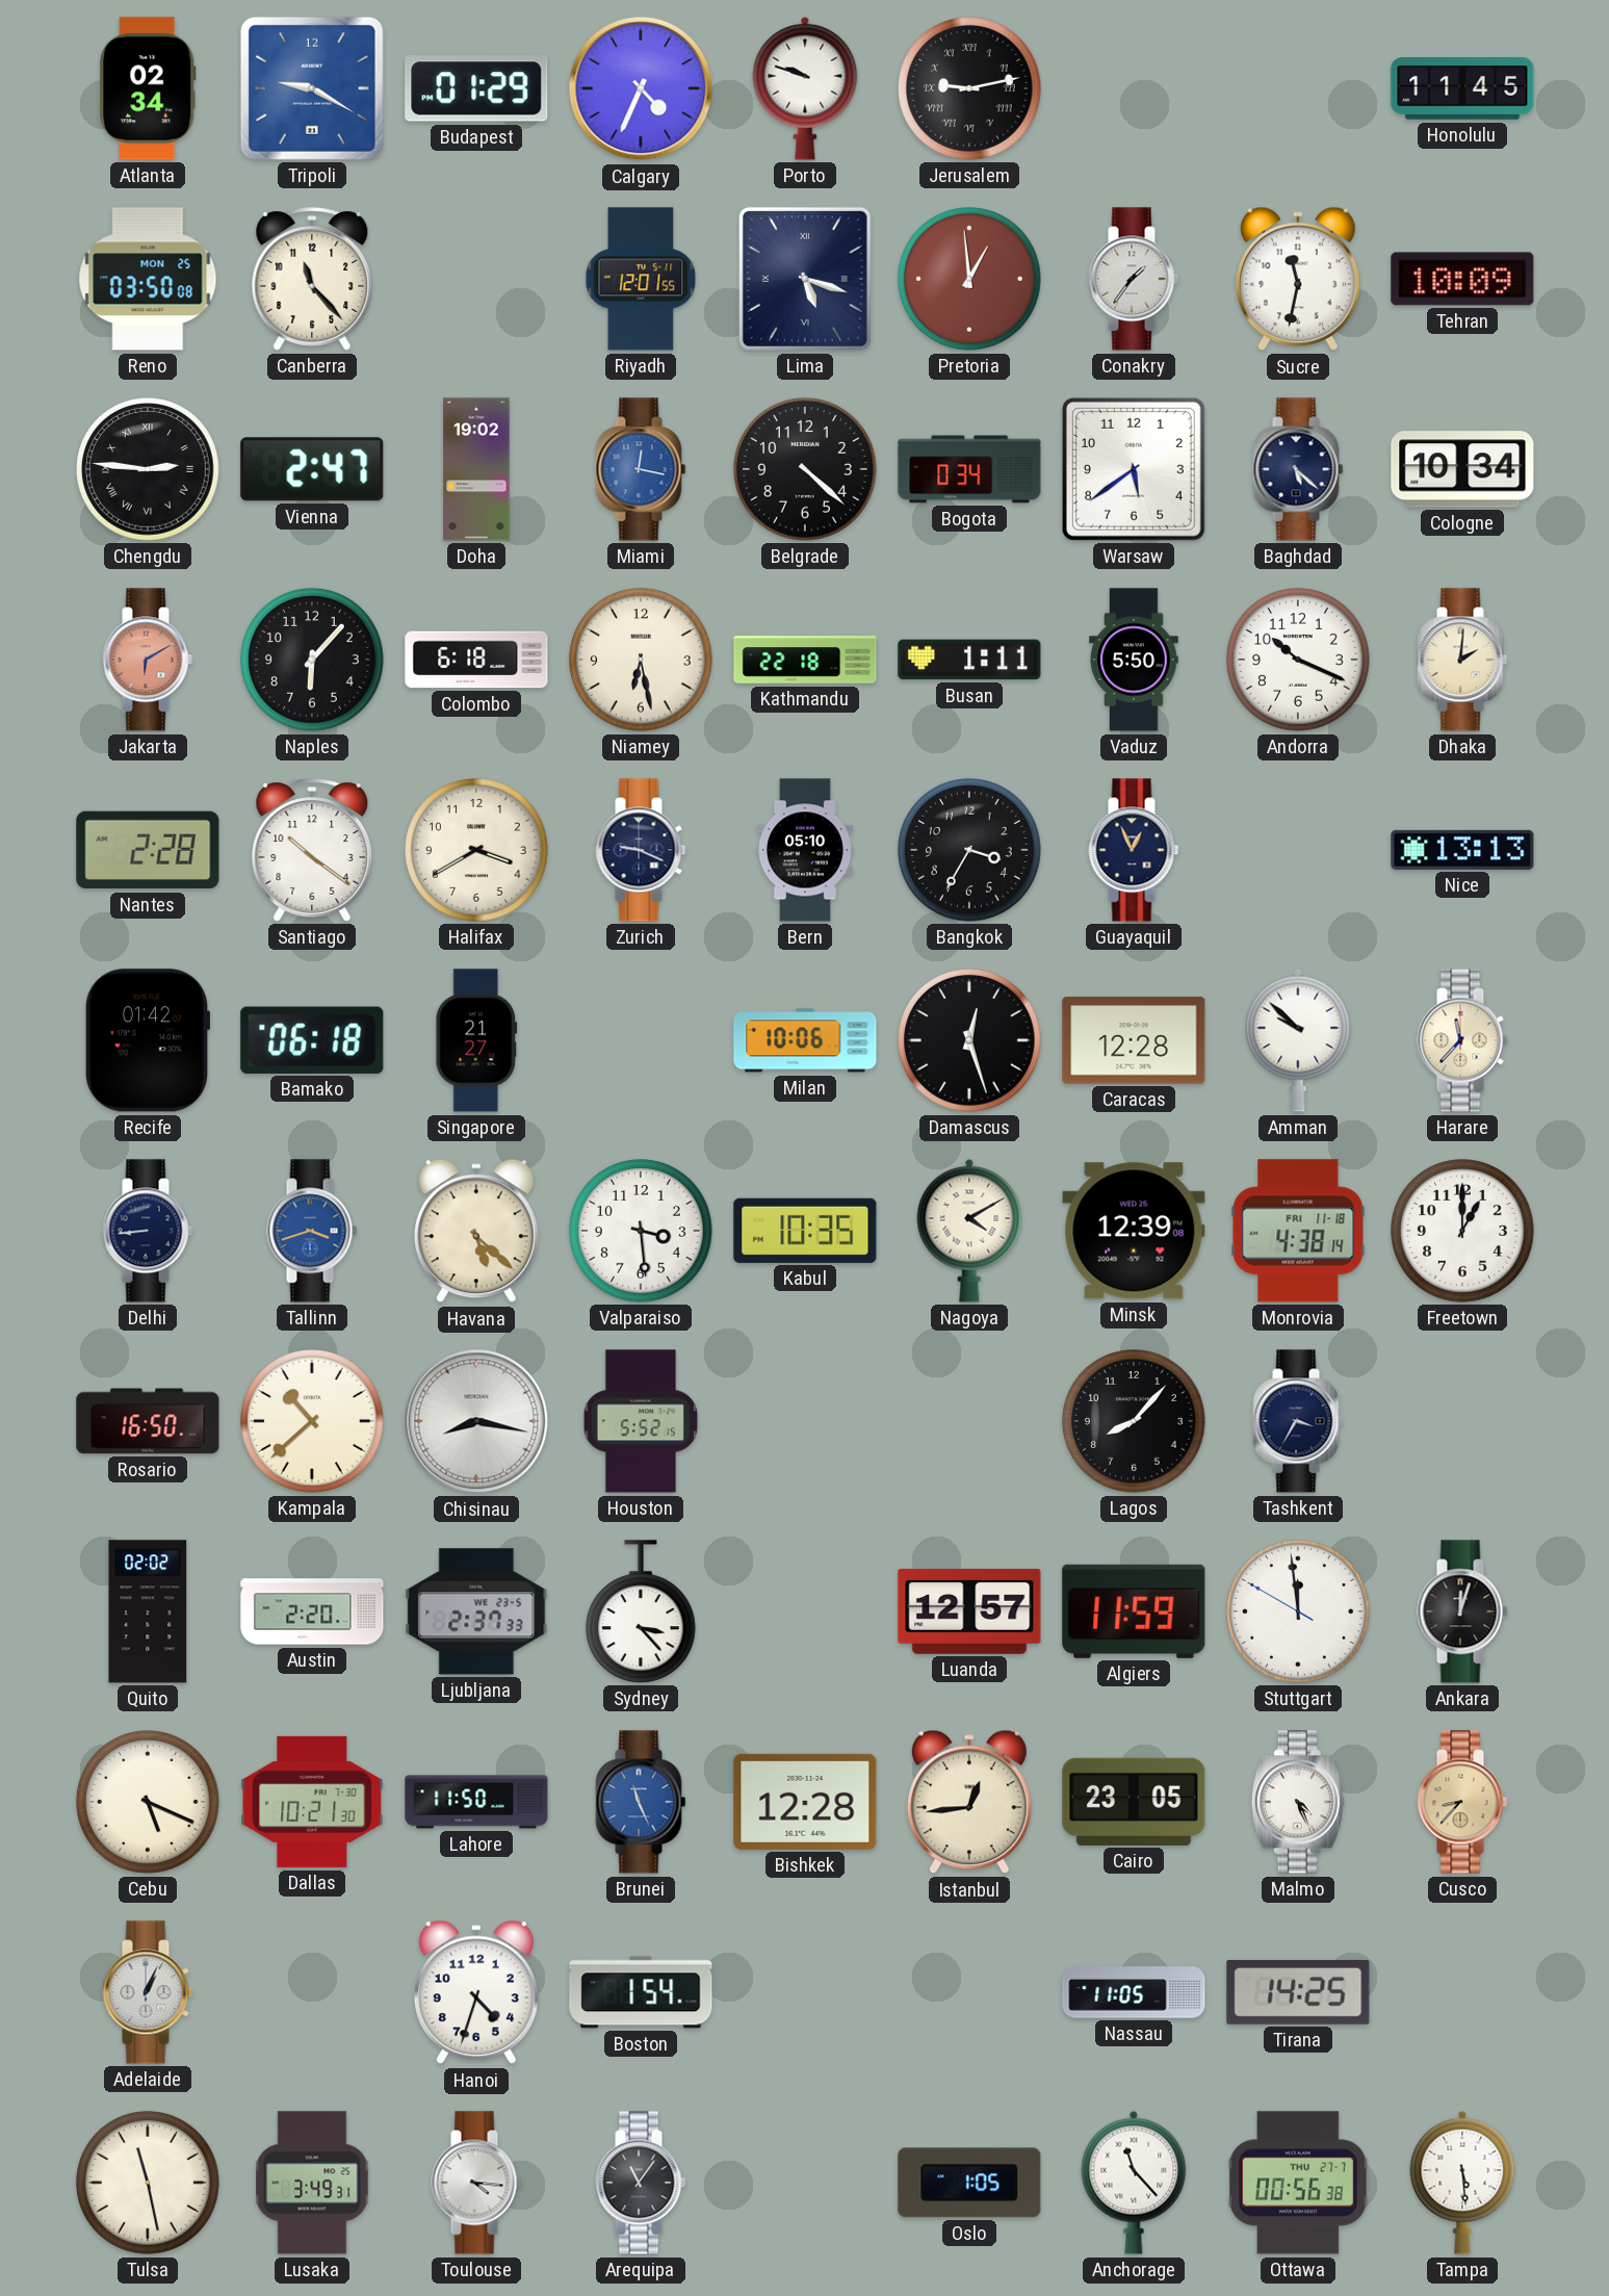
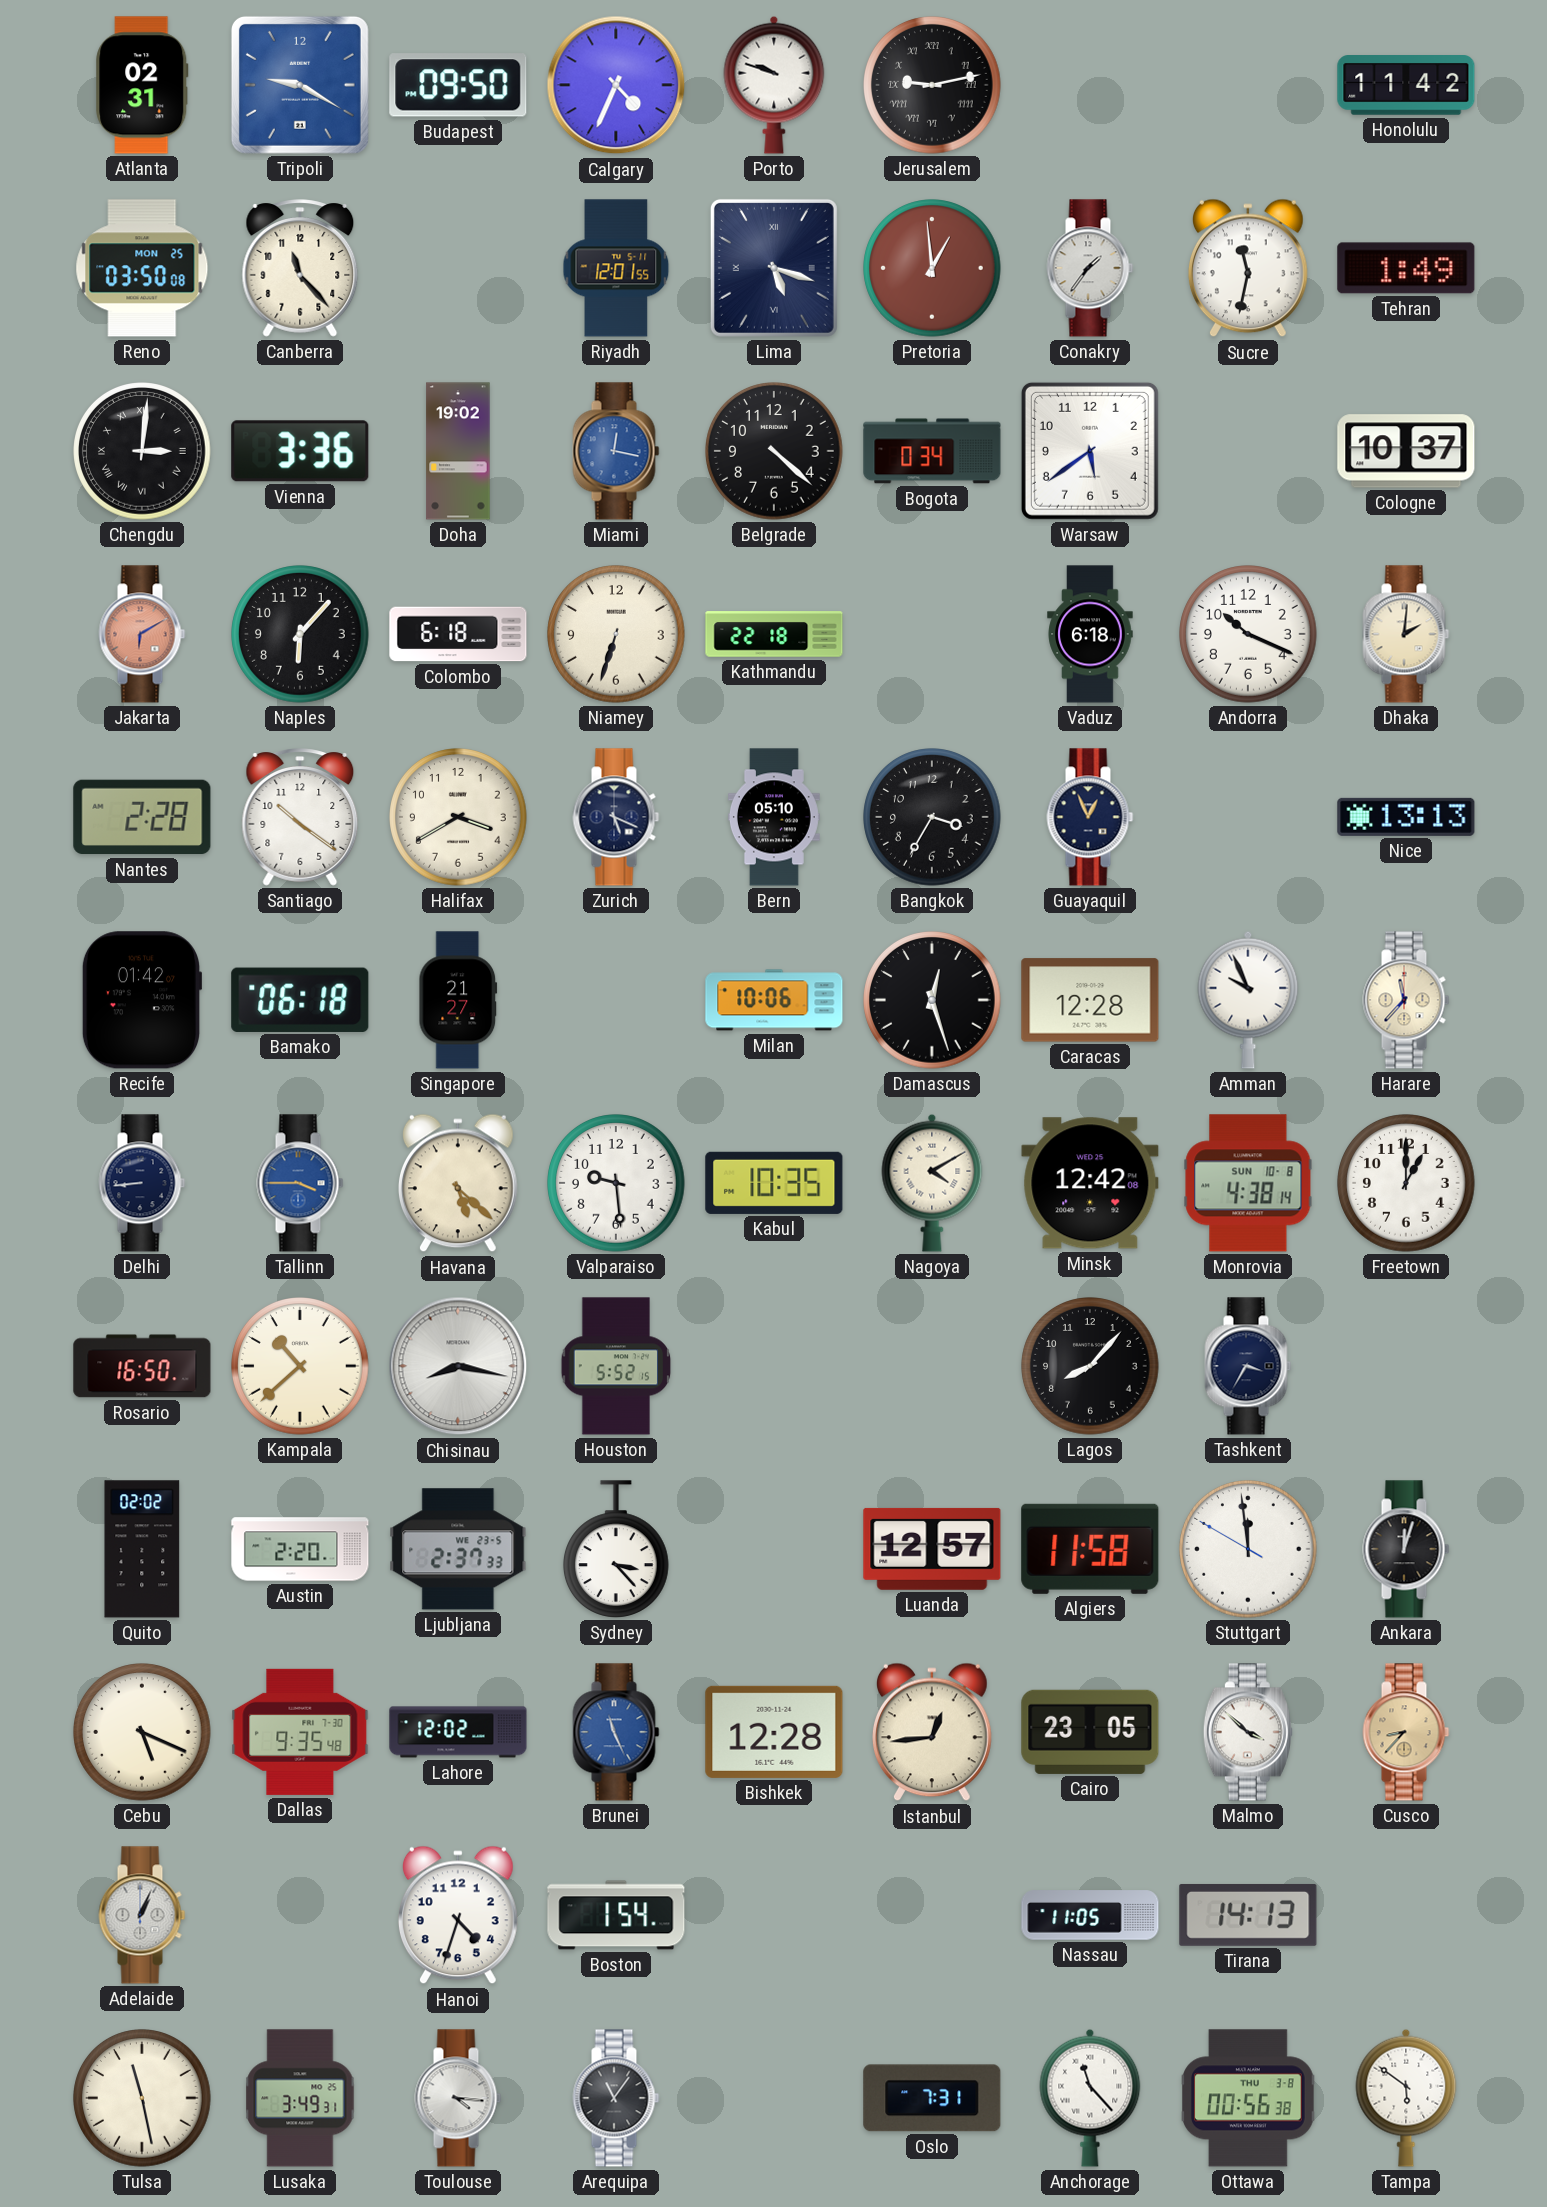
Atlanta: 02:34 -> 02:31
Budapest: 01:29 -> 09:50
Honolulu: 11:45 -> 11:42
Tehran: 10:09 -> 1:49
Chengdu: 2:46 -> 3:01
Vienna: 2:47 -> 3:36
Baghdad: 5:22 -> none
Cologne: 10:34 -> 10:37
Niamey: 6:28 -> 6:33
Busan: 1:11 -> none
Vaduz: 5:50 -> 6:18
Zurich: 9:19 -> 5:19
Amman: 9:52 -> 9:56
Tallinn: 3:42 -> 3:45
Valparaiso: 3:29 -> 9:29
Minsk: 12:39 -> 12:42
Monrovia date: FRI 11-18 -> SUN 10-8
Algiers: 11:59 -> 11:58
Dallas: 10:21 -> 9:35
Lahore: 11:50 -> 12:02
Malmo: 4:26 -> 3:52
Tirana: 14:25 -> 14:13
Oslo: 1:05 -> 7:31
Ottawa date: THU 27-7 -> THU 3-8
Tampa: 5:29 -> 5:51
